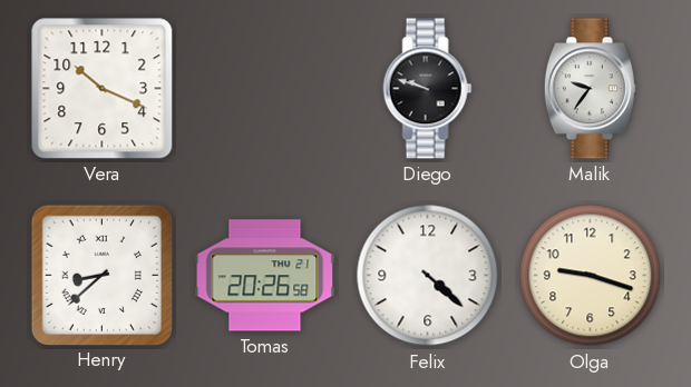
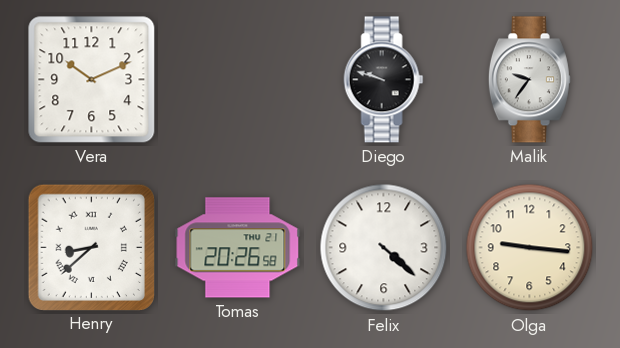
Vera: 10:19 -> 10:11
Olga: 9:18 -> 9:16
